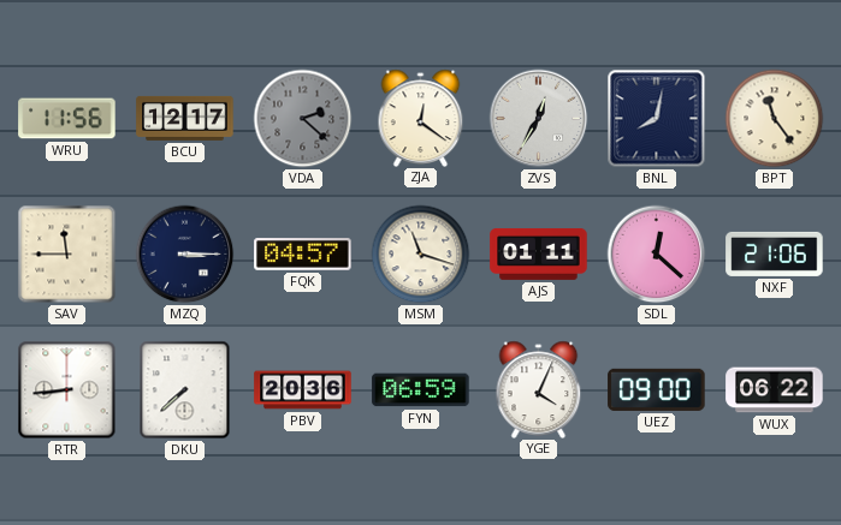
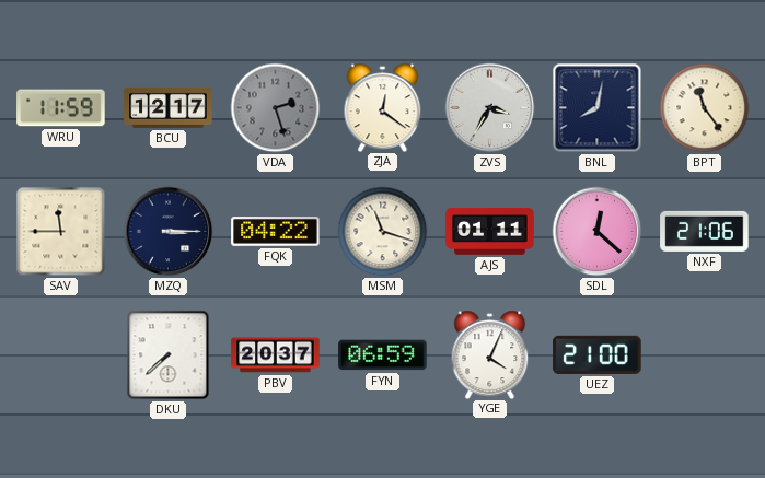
WRU: 11:56 -> 11:59
VDA: 2:22 -> 2:27
ZVS: 12:35 -> 3:35
FQK: 04:57 -> 04:22
RTR: 8:44 -> none
PBV: 20:36 -> 20:37
UEZ: 09:00 -> 21:00
WUX: 06:22 -> none
